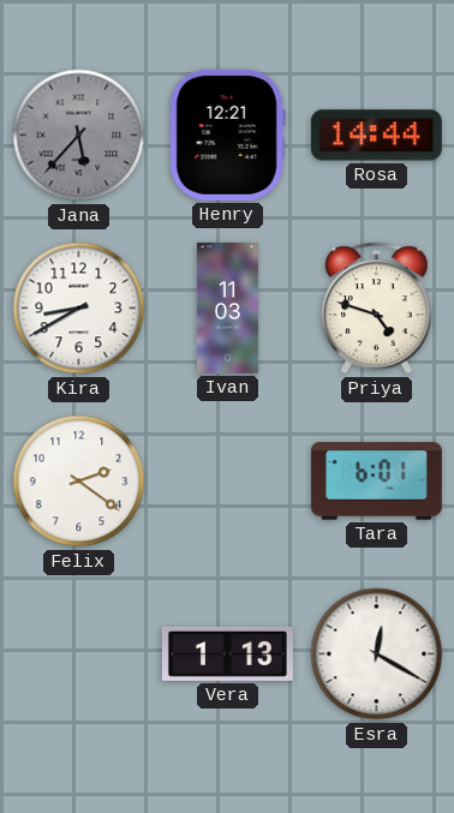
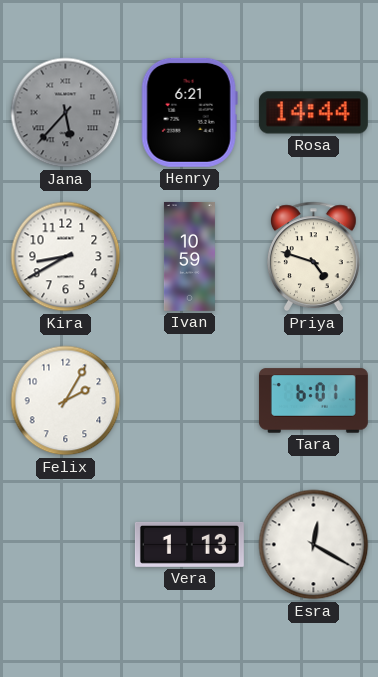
Henry: 12:21 -> 6:21
Ivan: 11:03 -> 10:59
Felix: 2:21 -> 2:05
